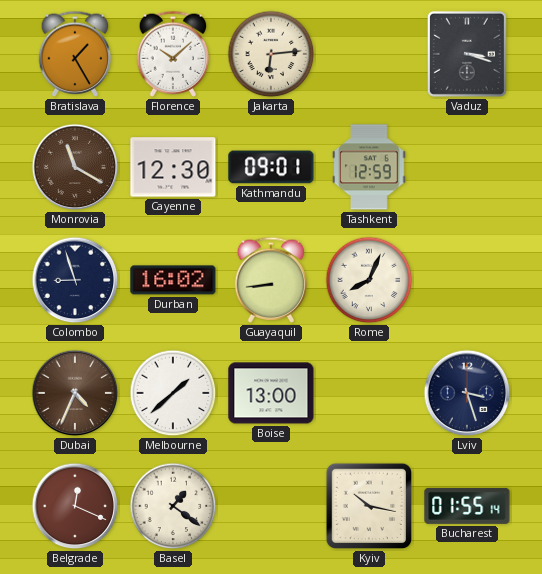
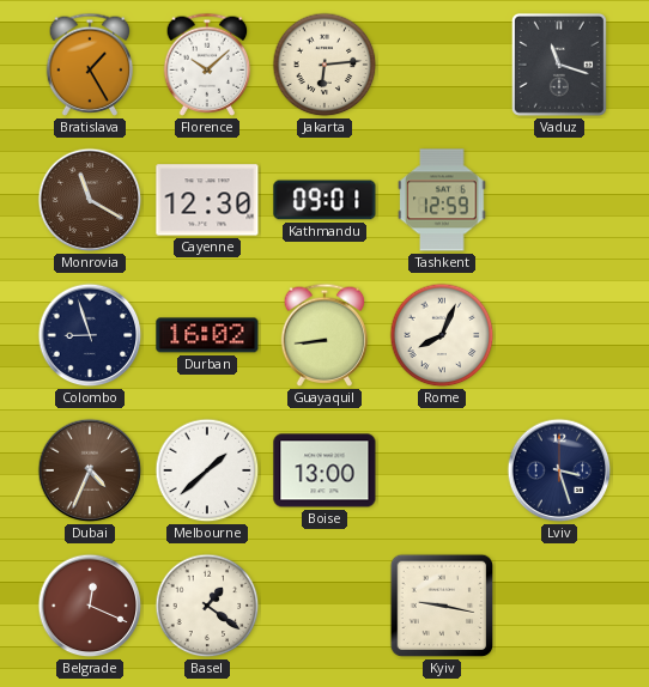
Vaduz: 3:18 -> 11:18
Kyiv: 10:17 -> 9:17
Bucharest: 01:55 -> none
